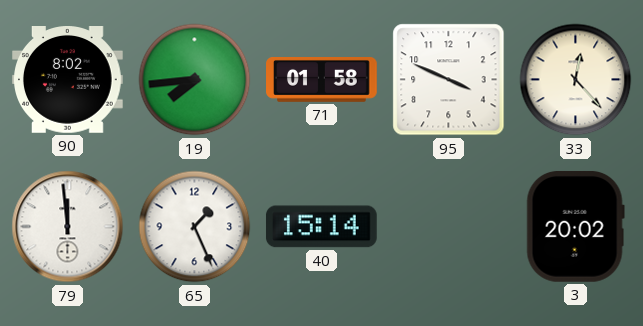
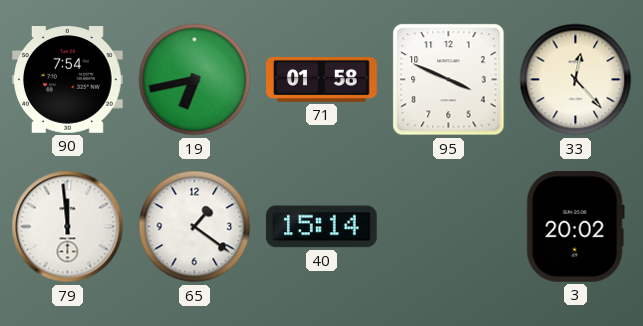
90: 8:02 -> 7:54
19: 7:44 -> 6:43
65: 1:26 -> 1:21
